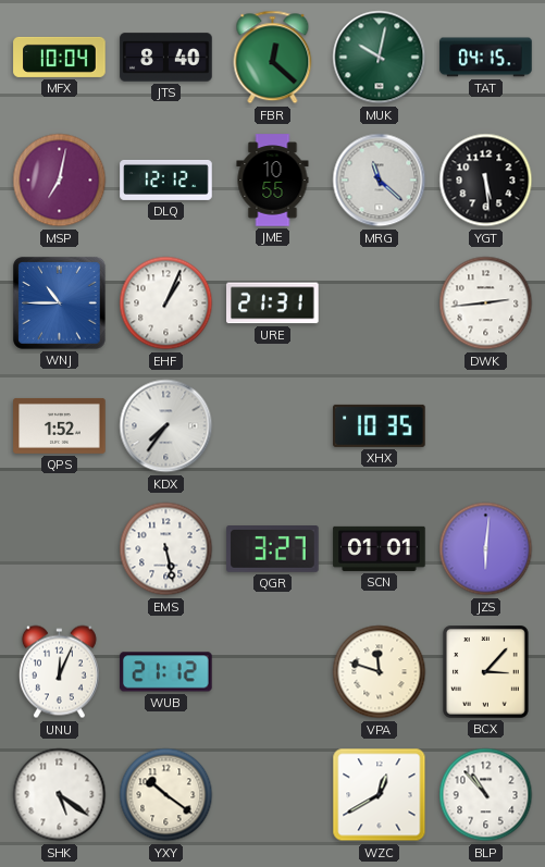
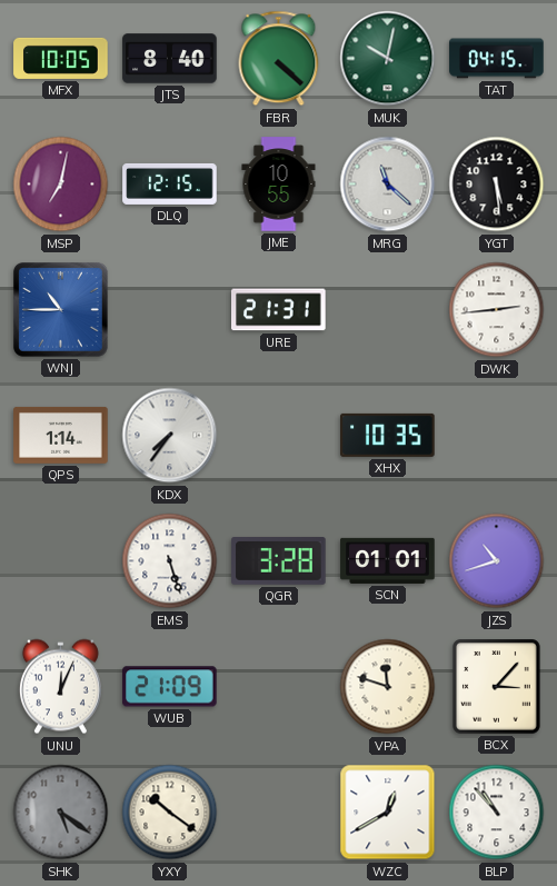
MFX: 10:04 -> 10:05
FBR: 12:22 -> 4:22
DLQ: 12:12 -> 12:15
EHF: 1:04 -> none
QPS: 1:52 -> 1:14
EMS: 5:28 -> 5:27
QGR: 3:27 -> 3:28
JZS: 6:01 -> 10:42
WUB: 21:12 -> 21:09
SHK dial: white -> grey
